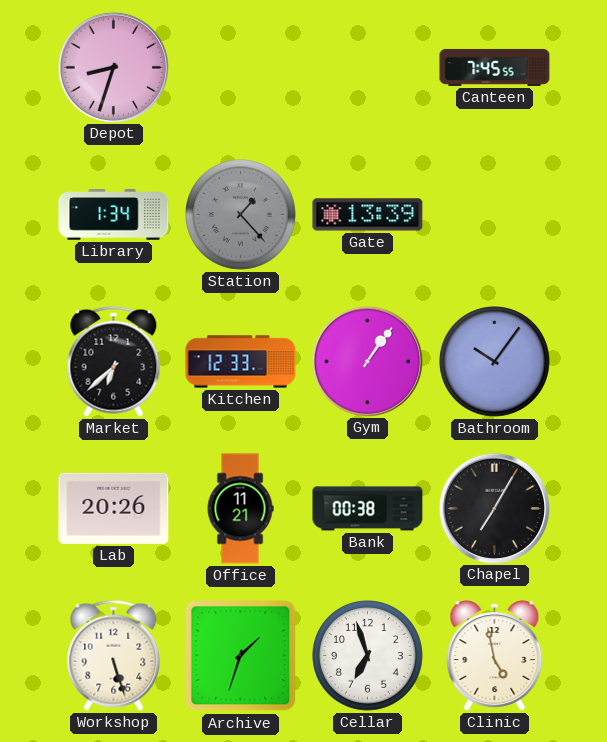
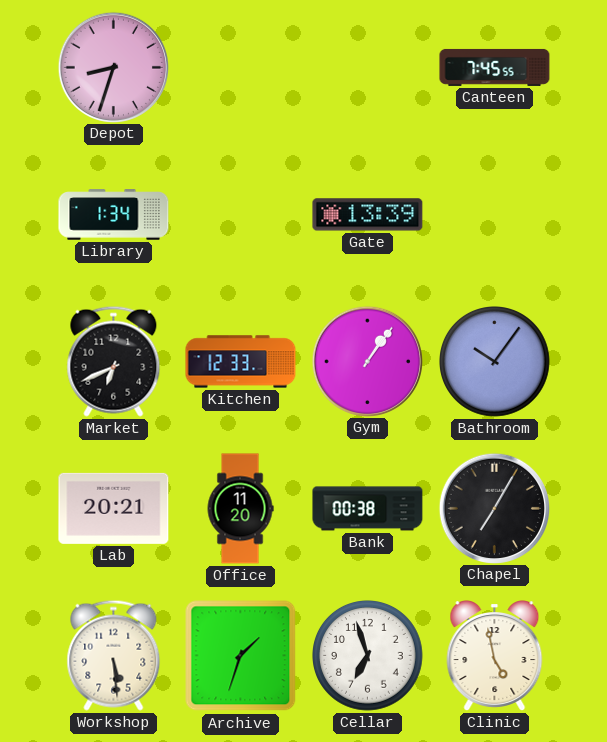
Station: 1:23 -> none
Market: 6:38 -> 6:41
Lab: 20:26 -> 20:21
Office: 11:21 -> 11:20
Workshop: 5:27 -> 5:29
